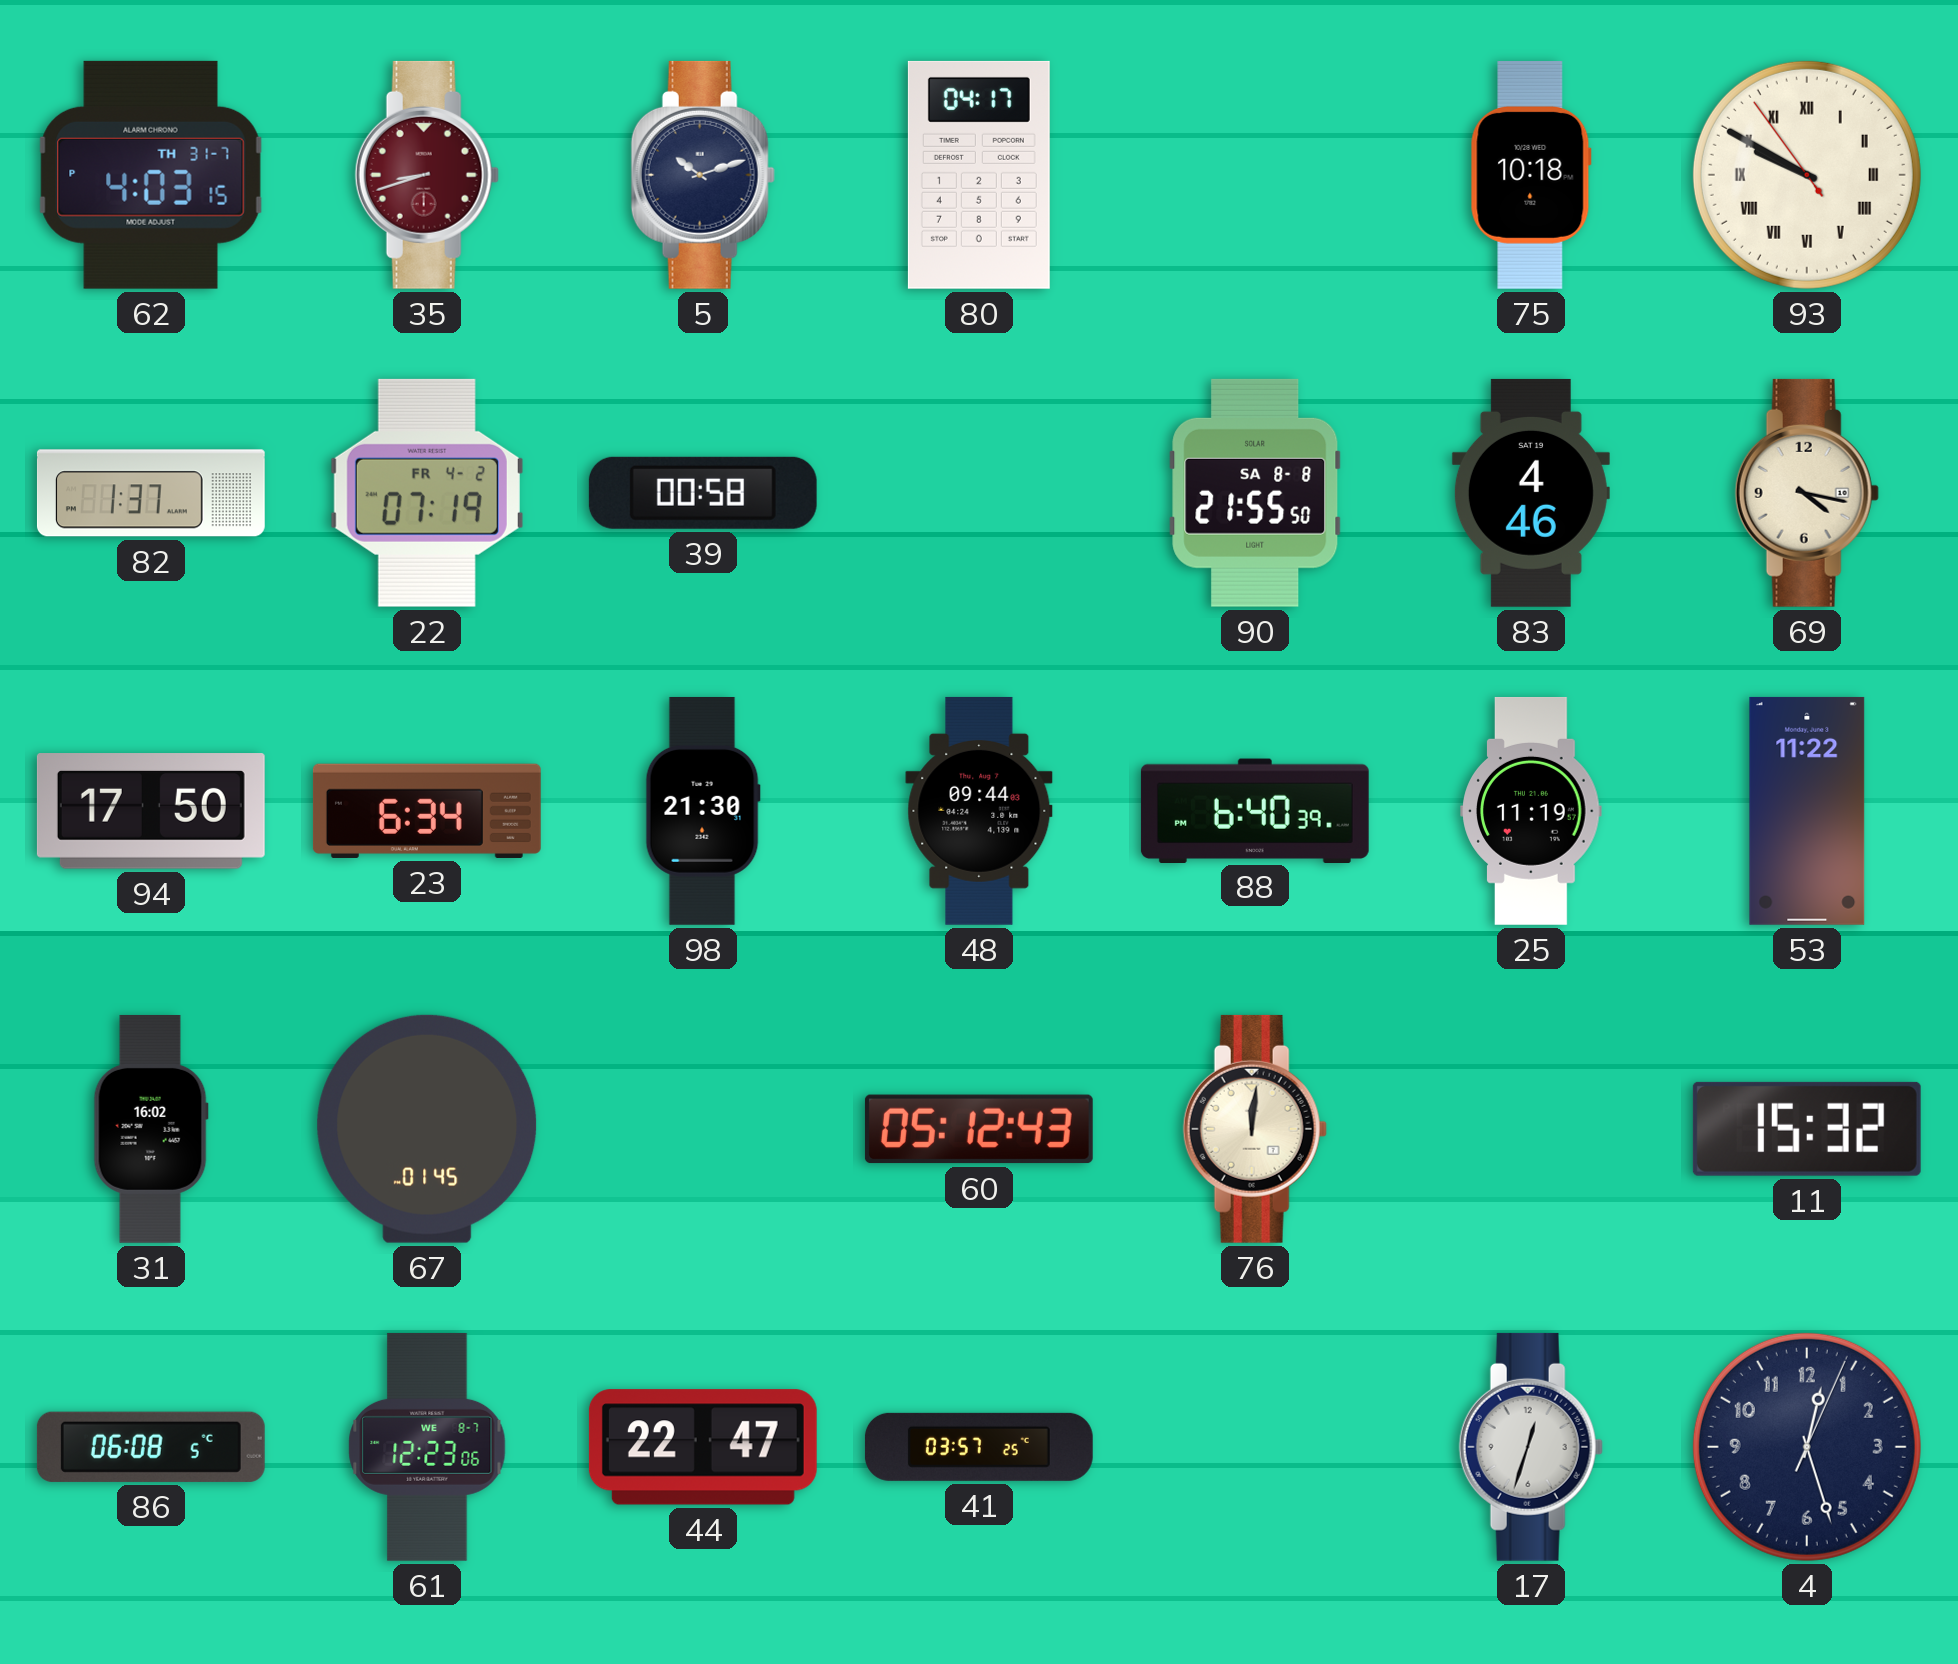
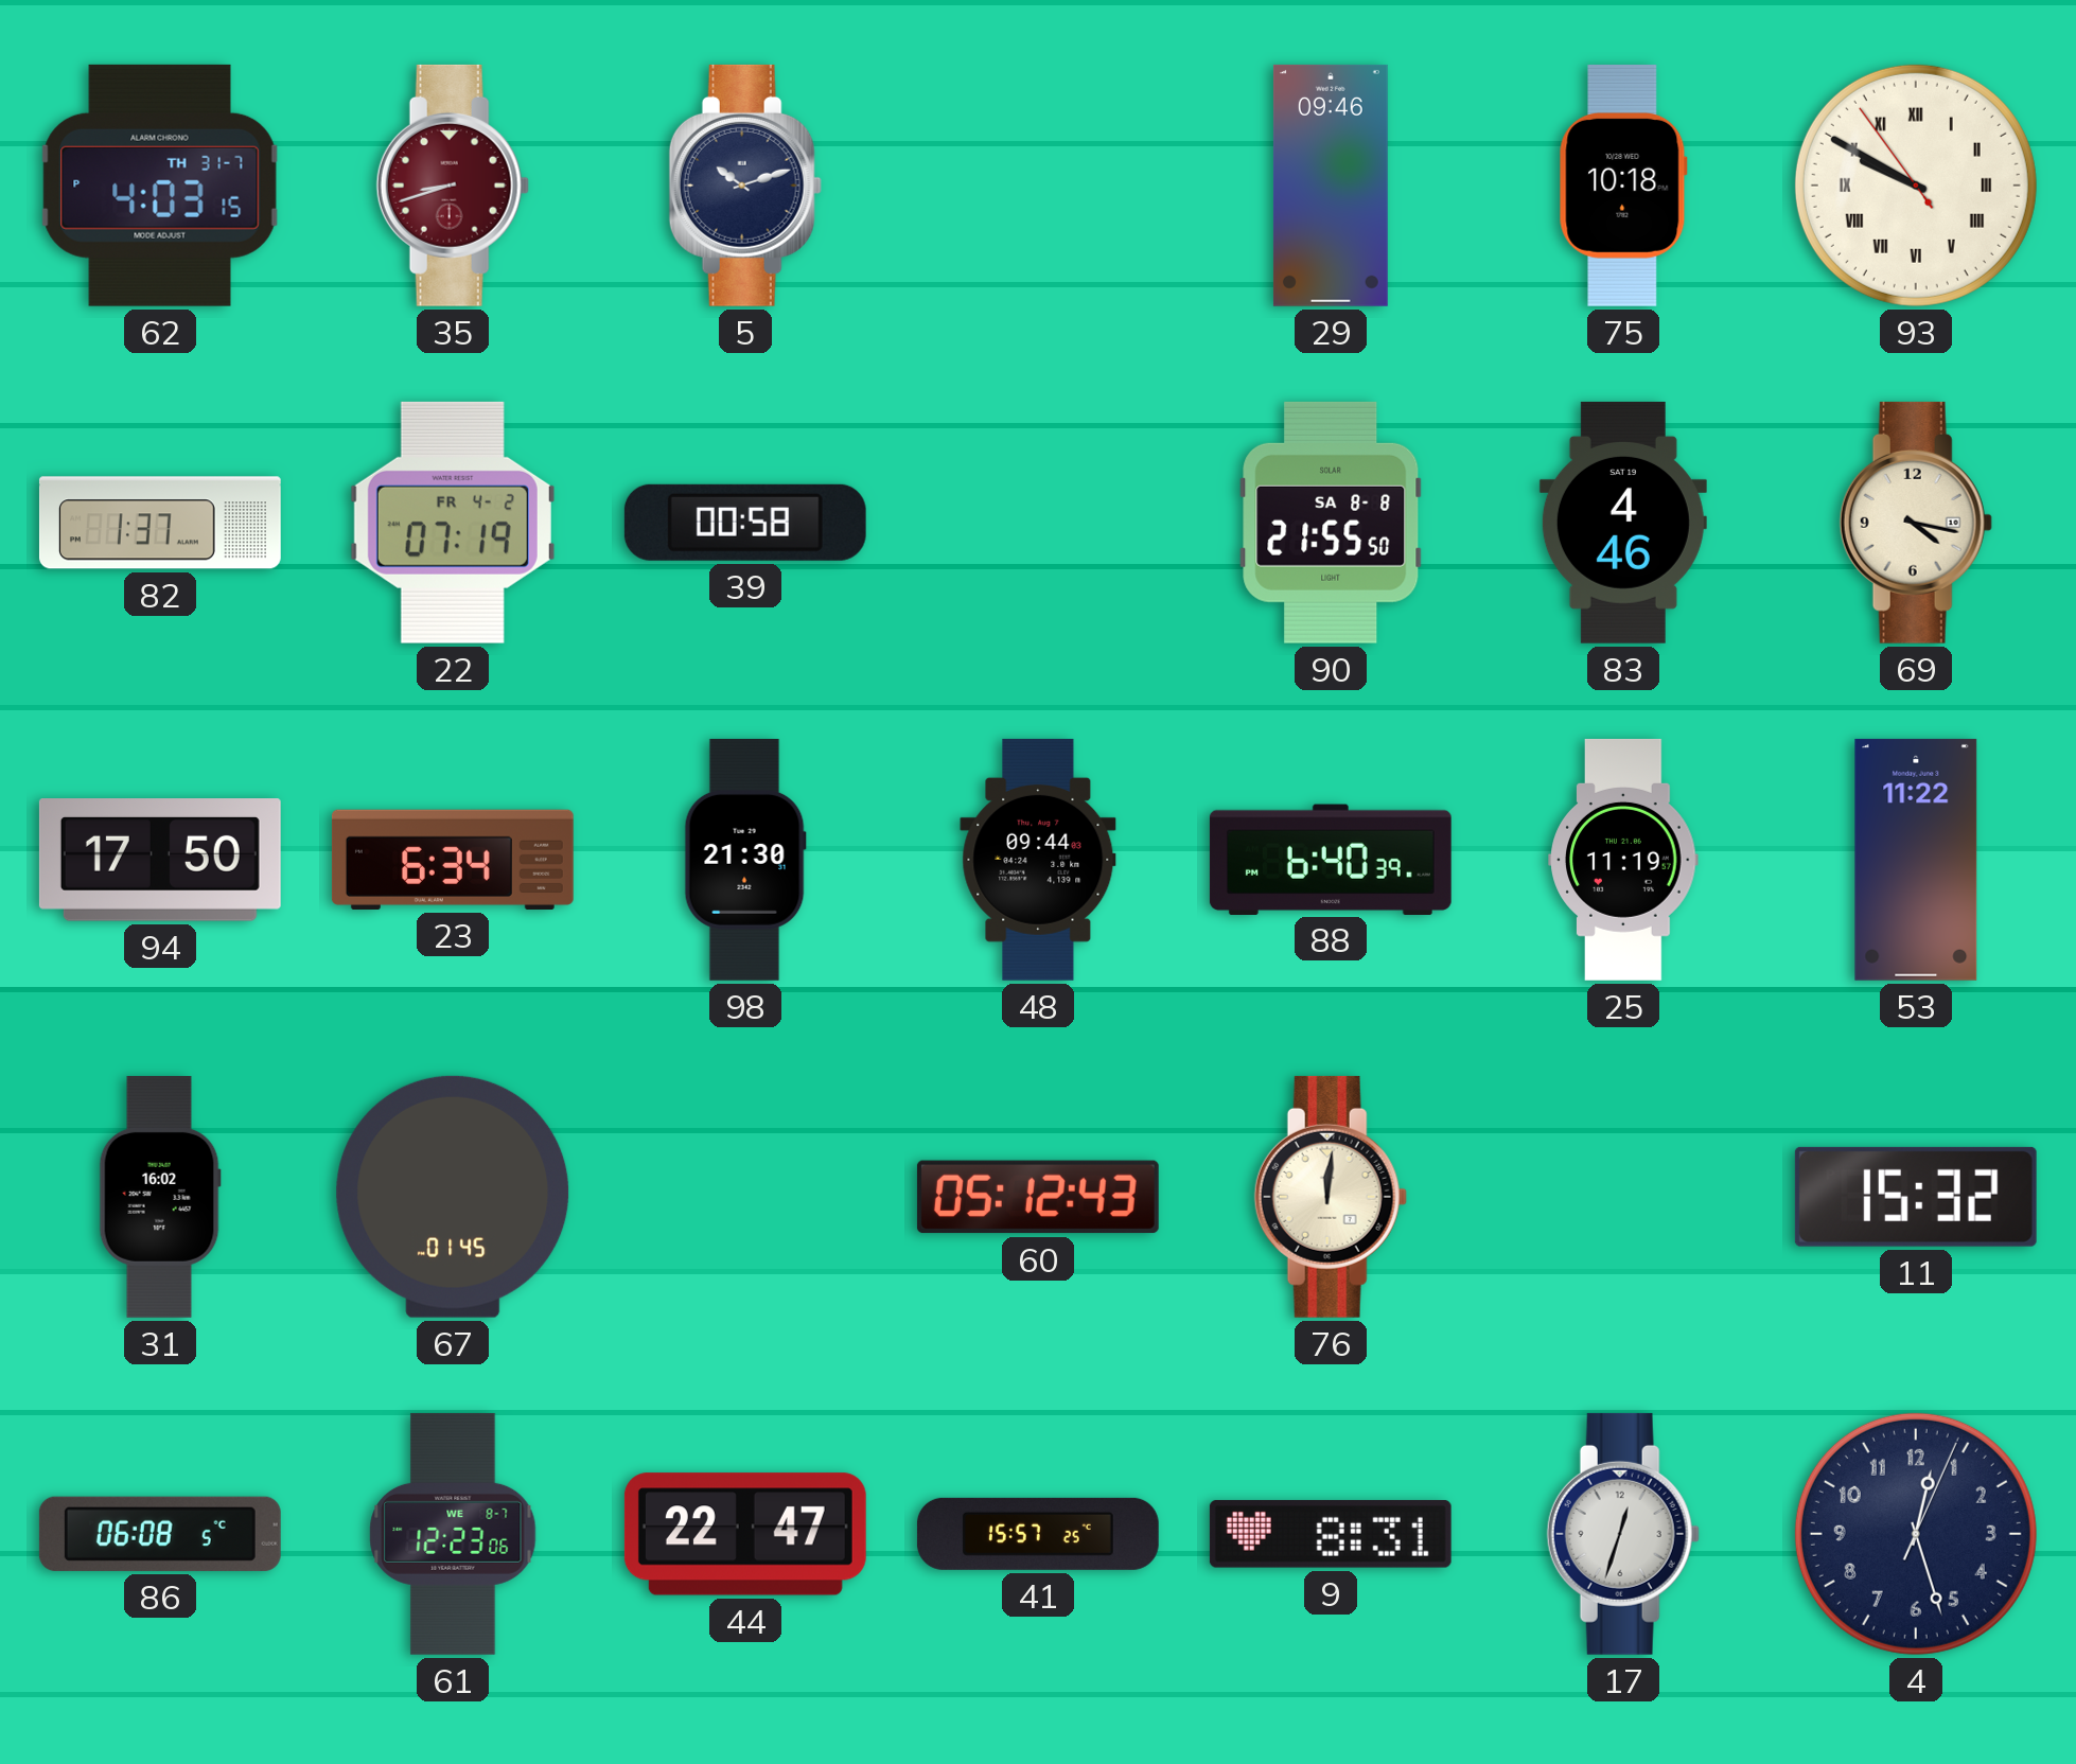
80: 04:17 -> none
29: none -> 09:46
41: 03:57 -> 15:57
9: none -> 8:31
